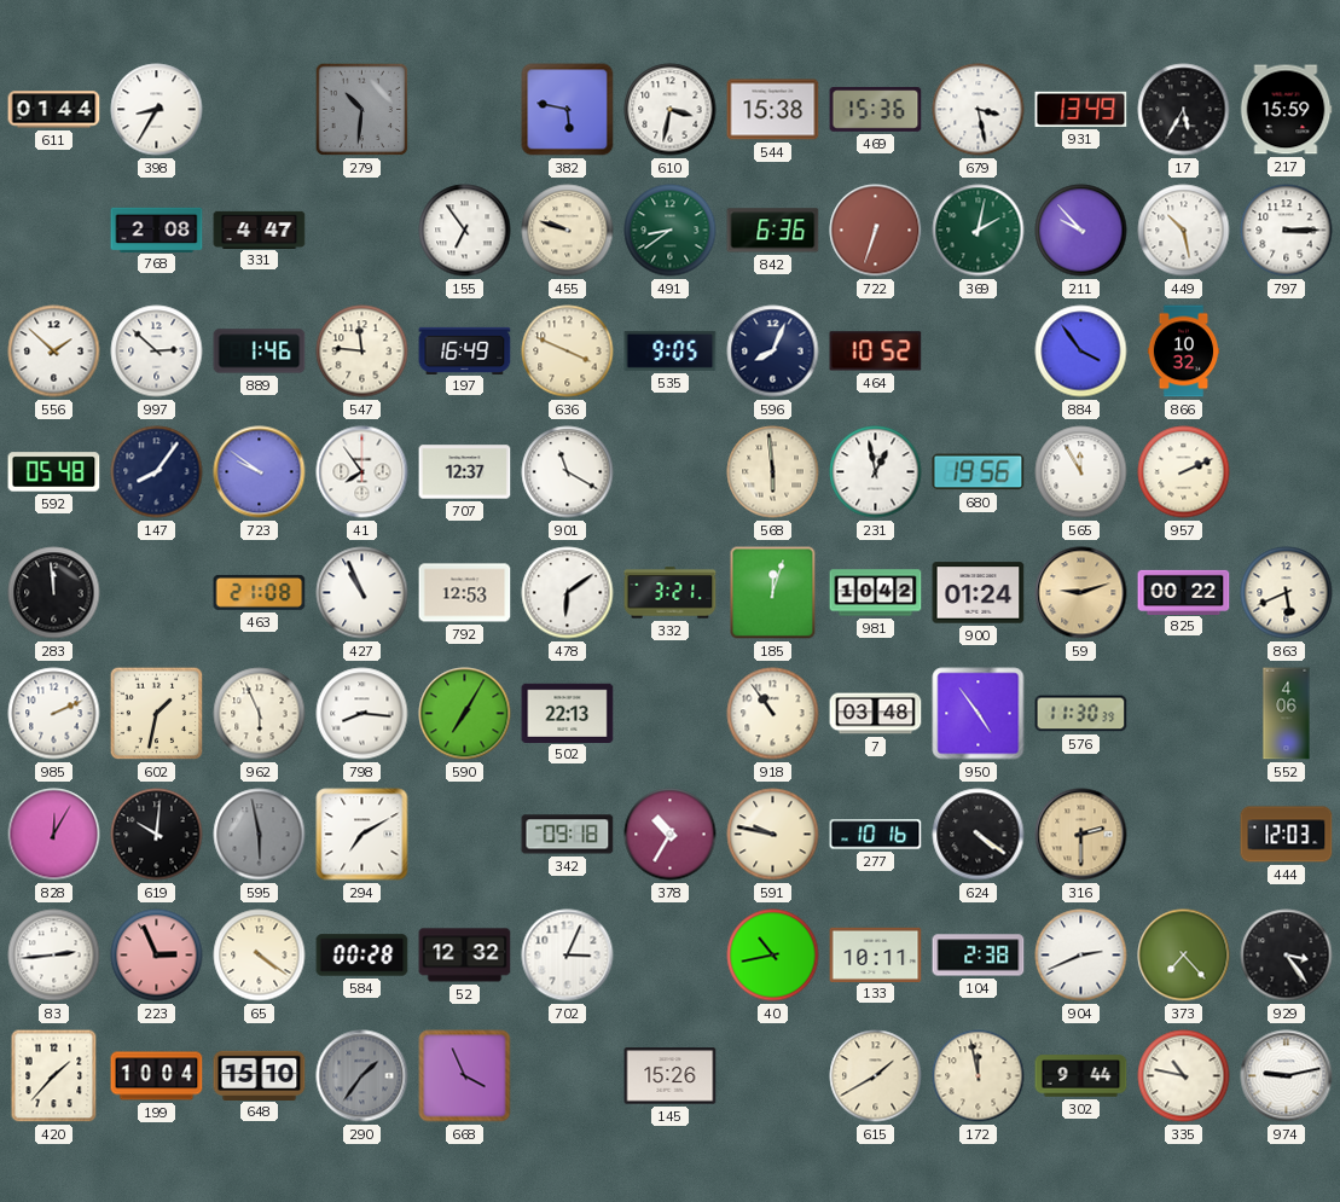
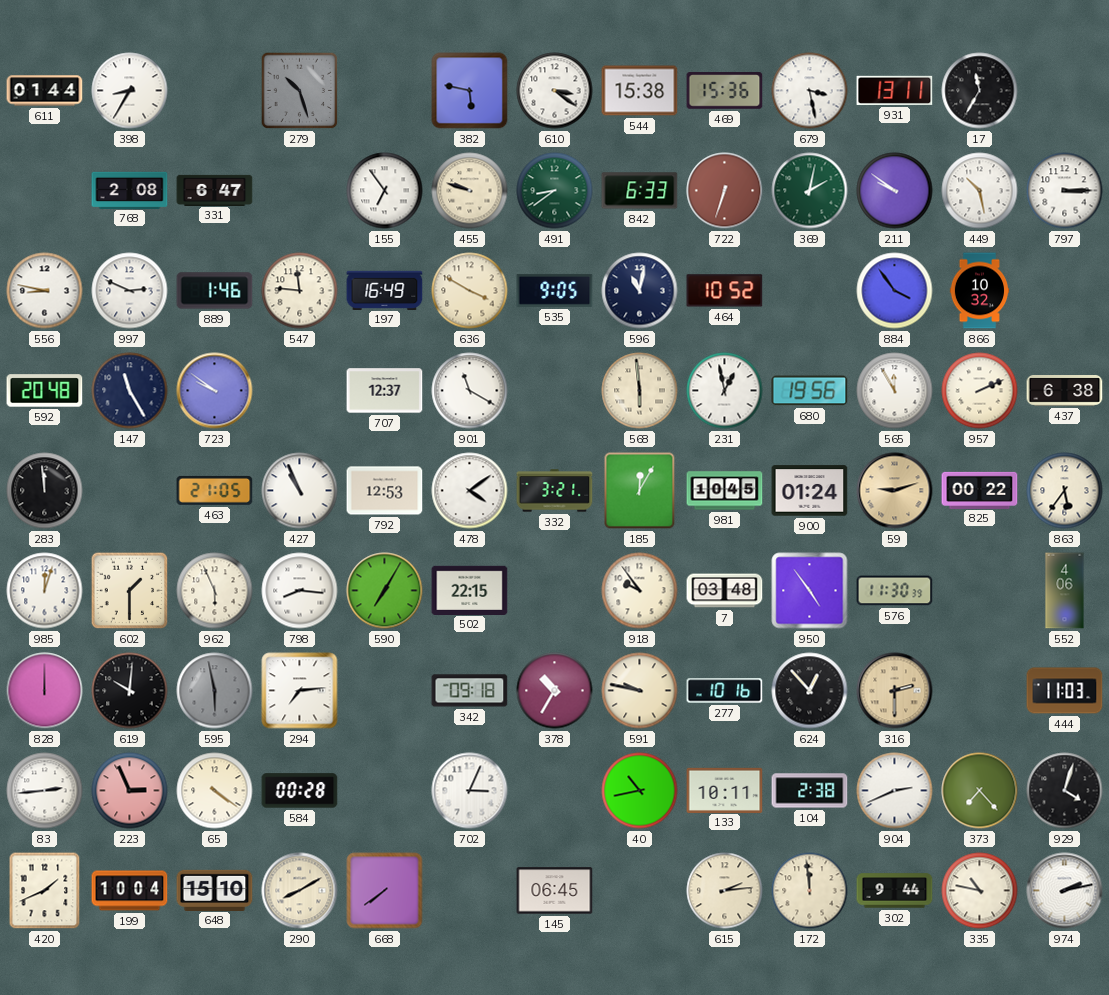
279: 10:31 -> 10:27
610: 3:32 -> 3:21
931: 13:49 -> 13:11
17: 5:35 -> 11:35
217: 15:59 -> none
331: 4:47 -> 6:47
842: 6:36 -> 6:33
211: 9:53 -> 9:51
556: 1:52 -> 8:47
997: 2:52 -> 2:49
636: 3:49 -> 3:50
596: 8:04 -> 11:02
592: 05:48 -> 20:48
147: 8:06 -> 11:25
41: 7:54 -> none
437: none -> 6:38
463: 21:08 -> 21:05
478: 6:09 -> 4:09
185: 12:03 -> 12:05
981: 10:42 -> 10:45
863: 5:41 -> 5:36
985: 2:11 -> 12:03
602: 1:32 -> 1:30
502: 22:13 -> 22:15
918: 10:54 -> 9:54
828: 12:05 -> 12:00
294: 7:10 -> 7:14
624: 4:21 -> 12:53
444: 12:03 -> 11:03
52: 12:32 -> none
929: 3:24 -> 4:03
420: 1:37 -> 1:41
290: 1:36 -> 8:10
290 dial: grey -> cream
668: 3:56 -> 7:39
145: 15:26 -> 06:45
615: 1:40 -> 2:14
172: 11:58 -> 11:59
974: 9:13 -> 2:13
